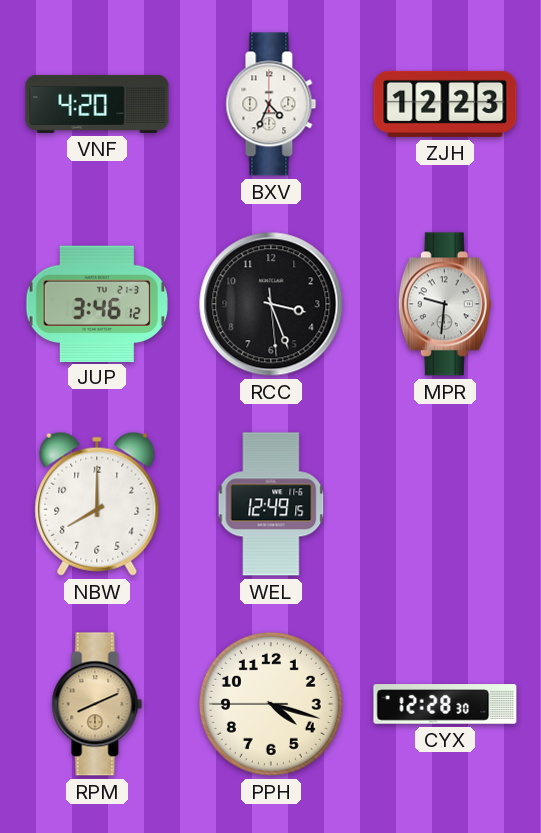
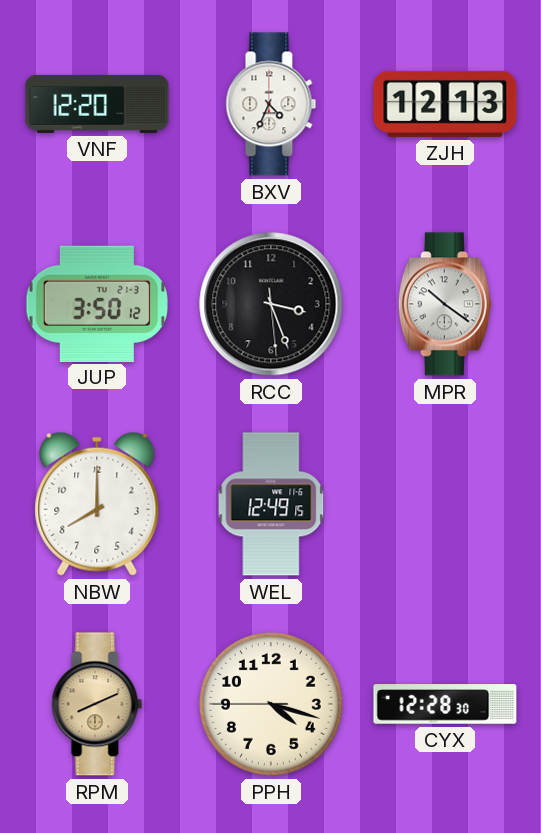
VNF: 4:20 -> 12:20
ZJH: 12:23 -> 12:13
JUP: 3:46 -> 3:50
MPR: 9:31 -> 10:21
